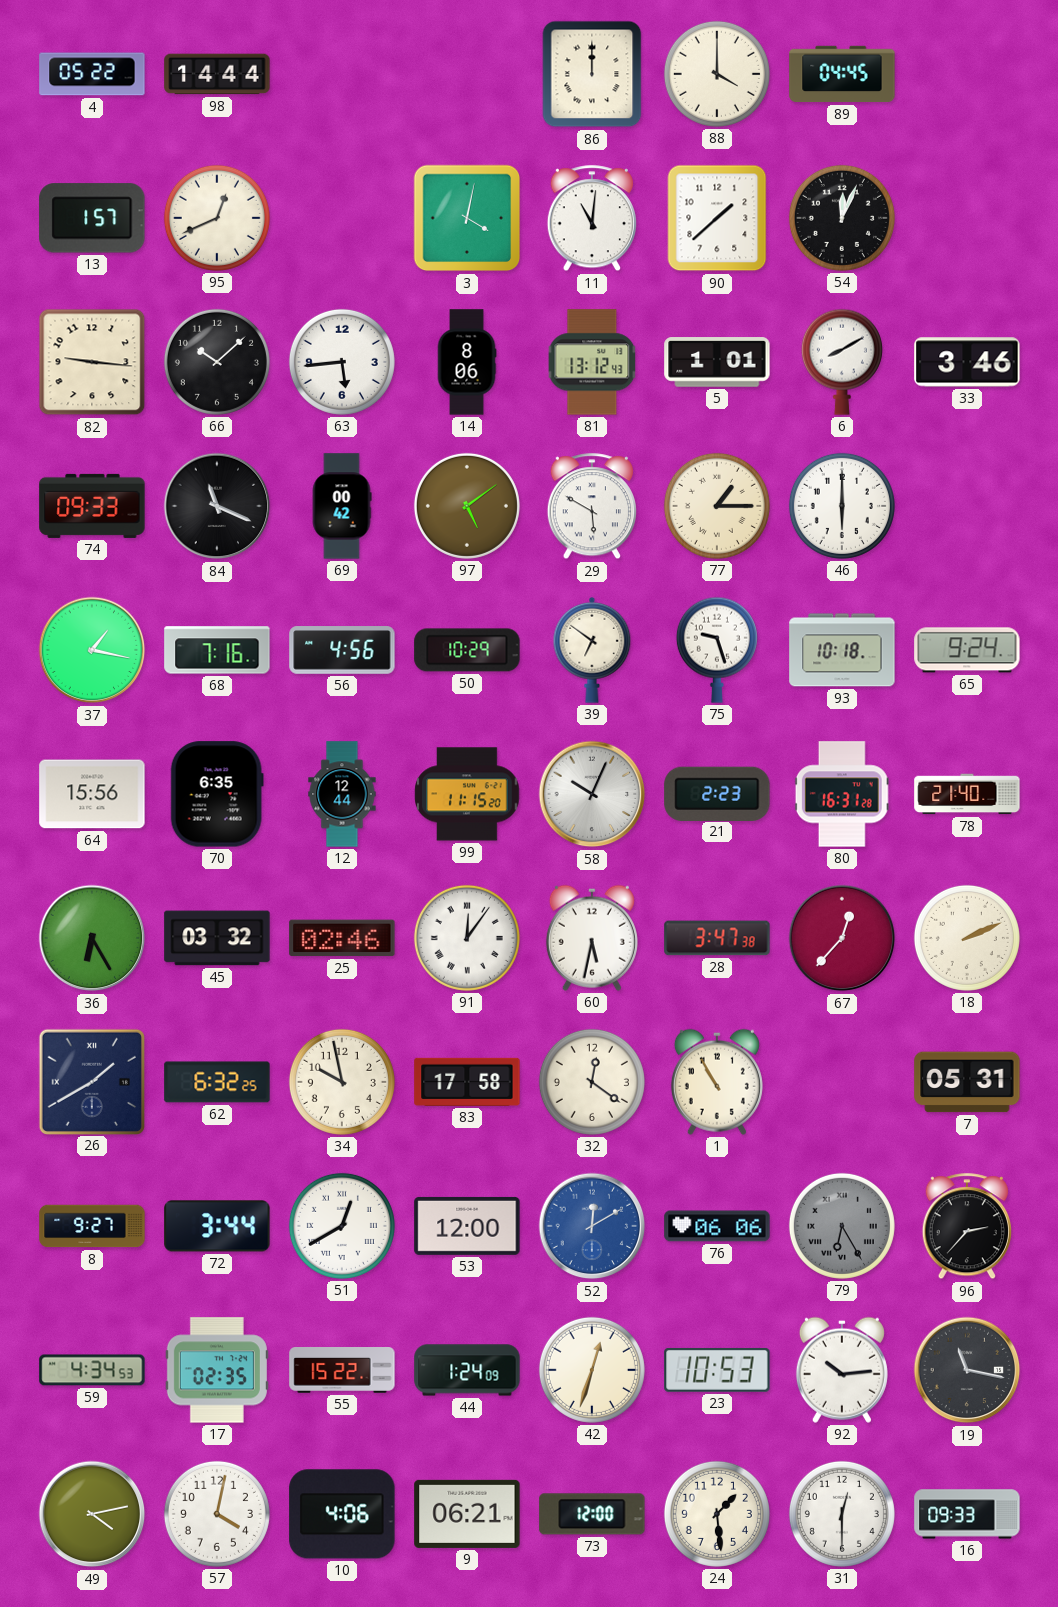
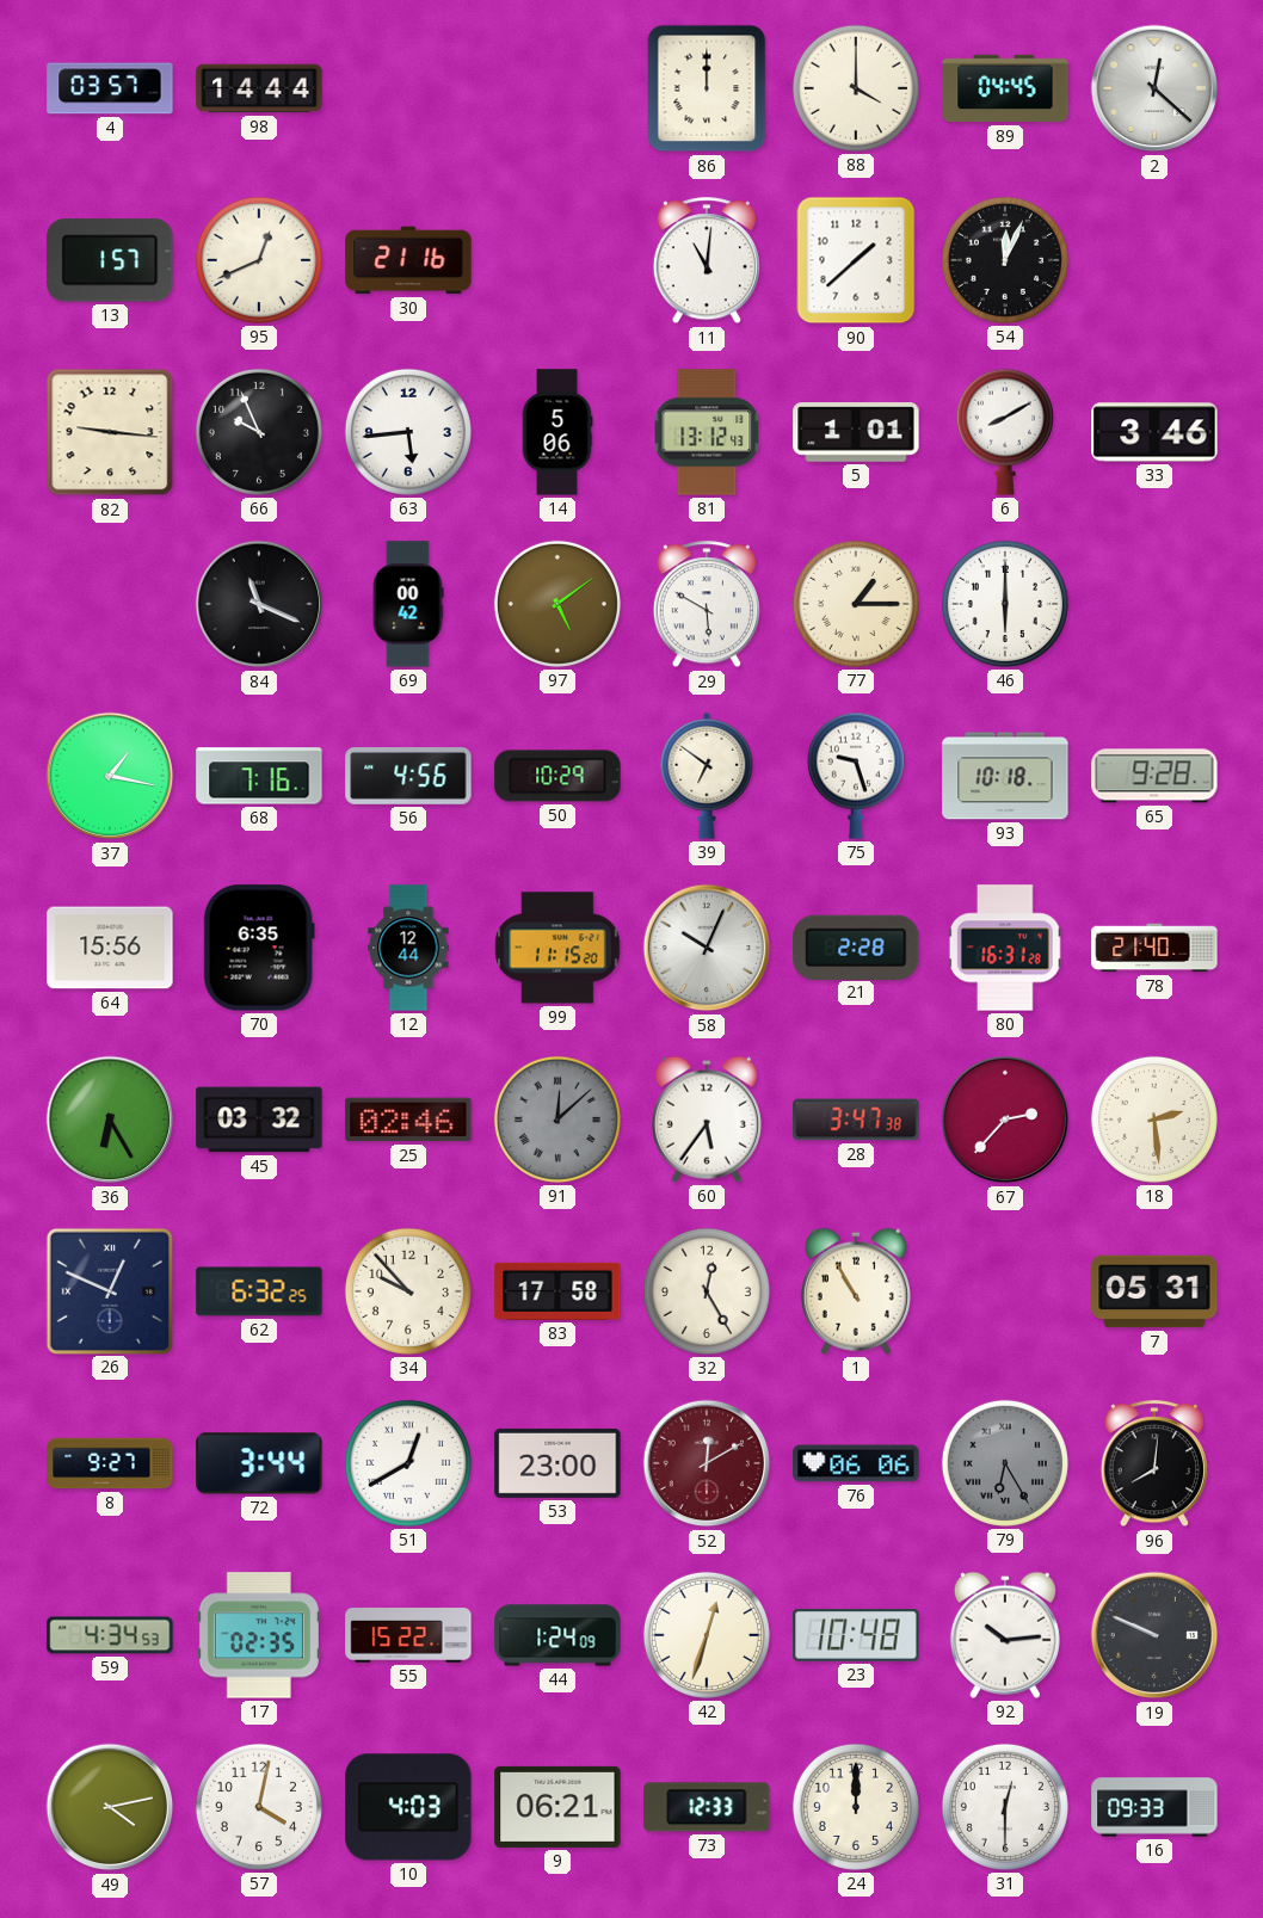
4: 05:22 -> 03:57
2: none -> 12:22
30: none -> 21:16
3: 4:02 -> none
66: 10:08 -> 9:56
14: 8:06 -> 5:06
74: 09:33 -> none
65: 9:24 -> 9:28
21: 2:23 -> 2:28
91: 12:06 -> 12:08
91 dial: white -> grey
60: 5:32 -> 5:36
67: 12:37 -> 2:37
18: 2:11 -> 2:29
26: 1:40 -> 12:49
34: 9:58 -> 9:53
32: 12:21 -> 12:25
53: 12:00 -> 23:00
52 dial: blue -> burgundy
96: 2:37 -> 8:01
23: 10:53 -> 10:48
19: 11:17 -> 9:49
10: 4:06 -> 4:03
73: 12:00 -> 12:33
24: 1:29 -> 12:00
